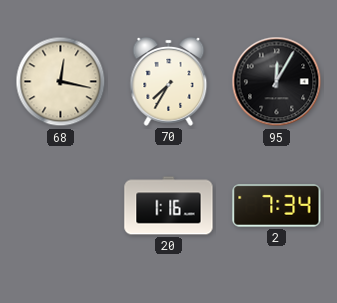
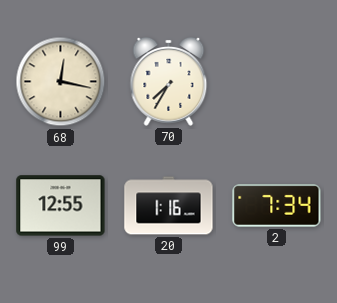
95: 12:05 -> none
99: none -> 12:55
